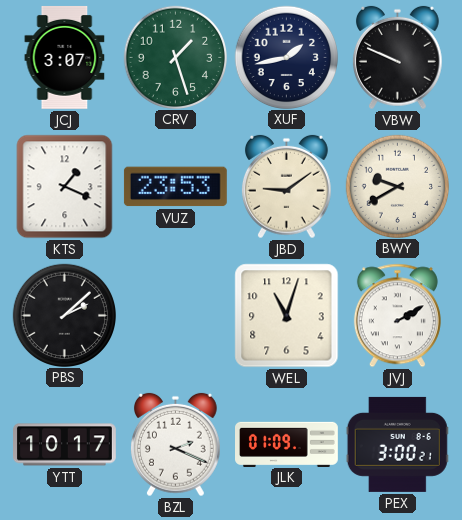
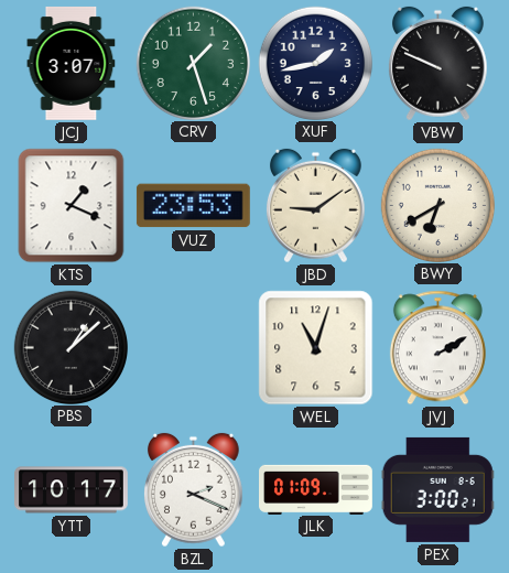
BWY: 9:40 -> 6:40
PBS: 2:08 -> 1:08
